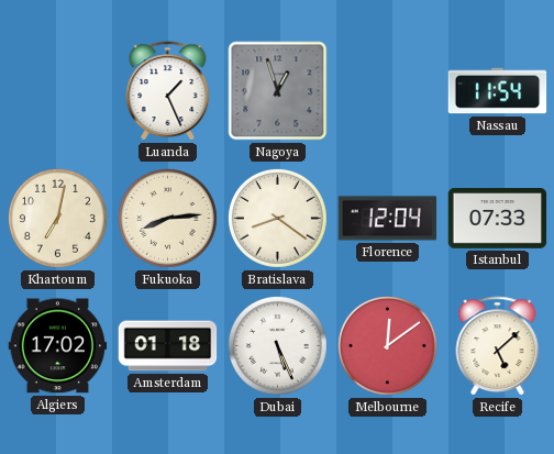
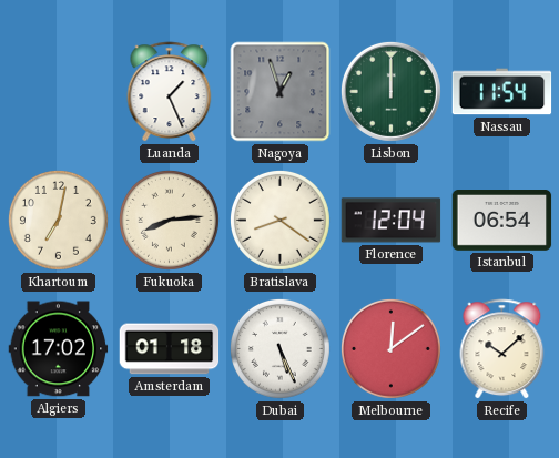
Lisbon: none -> 12:00
Istanbul: 07:33 -> 06:54
Recife: 5:08 -> 10:08
